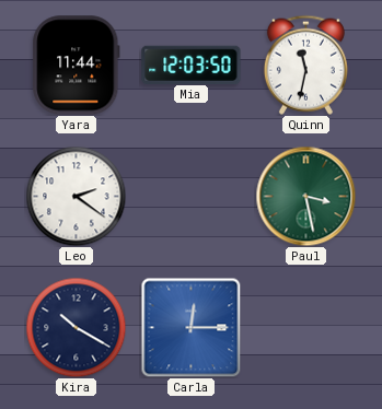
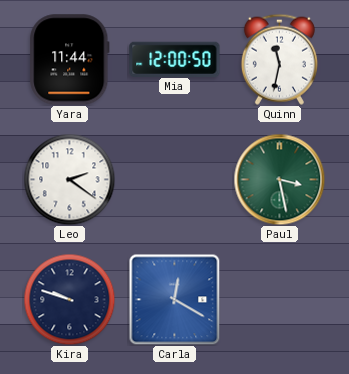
Mia: 12:03 -> 12:00
Kira: 10:20 -> 9:48
Carla: 12:15 -> 12:20
